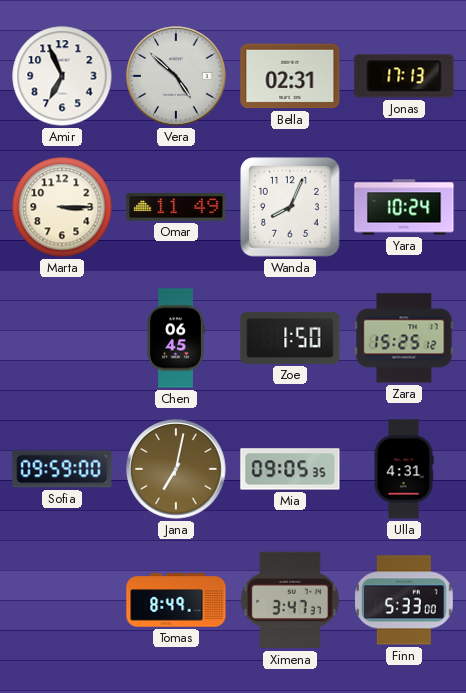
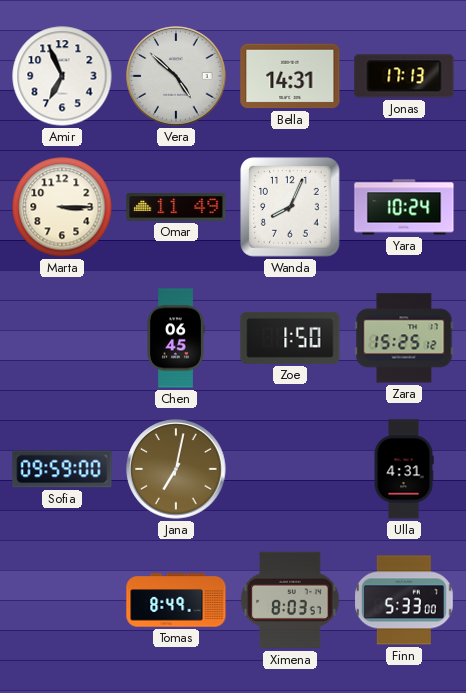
Bella: 02:31 -> 14:31
Mia: 09:05 -> none
Ximena: 3:47 -> 8:03
